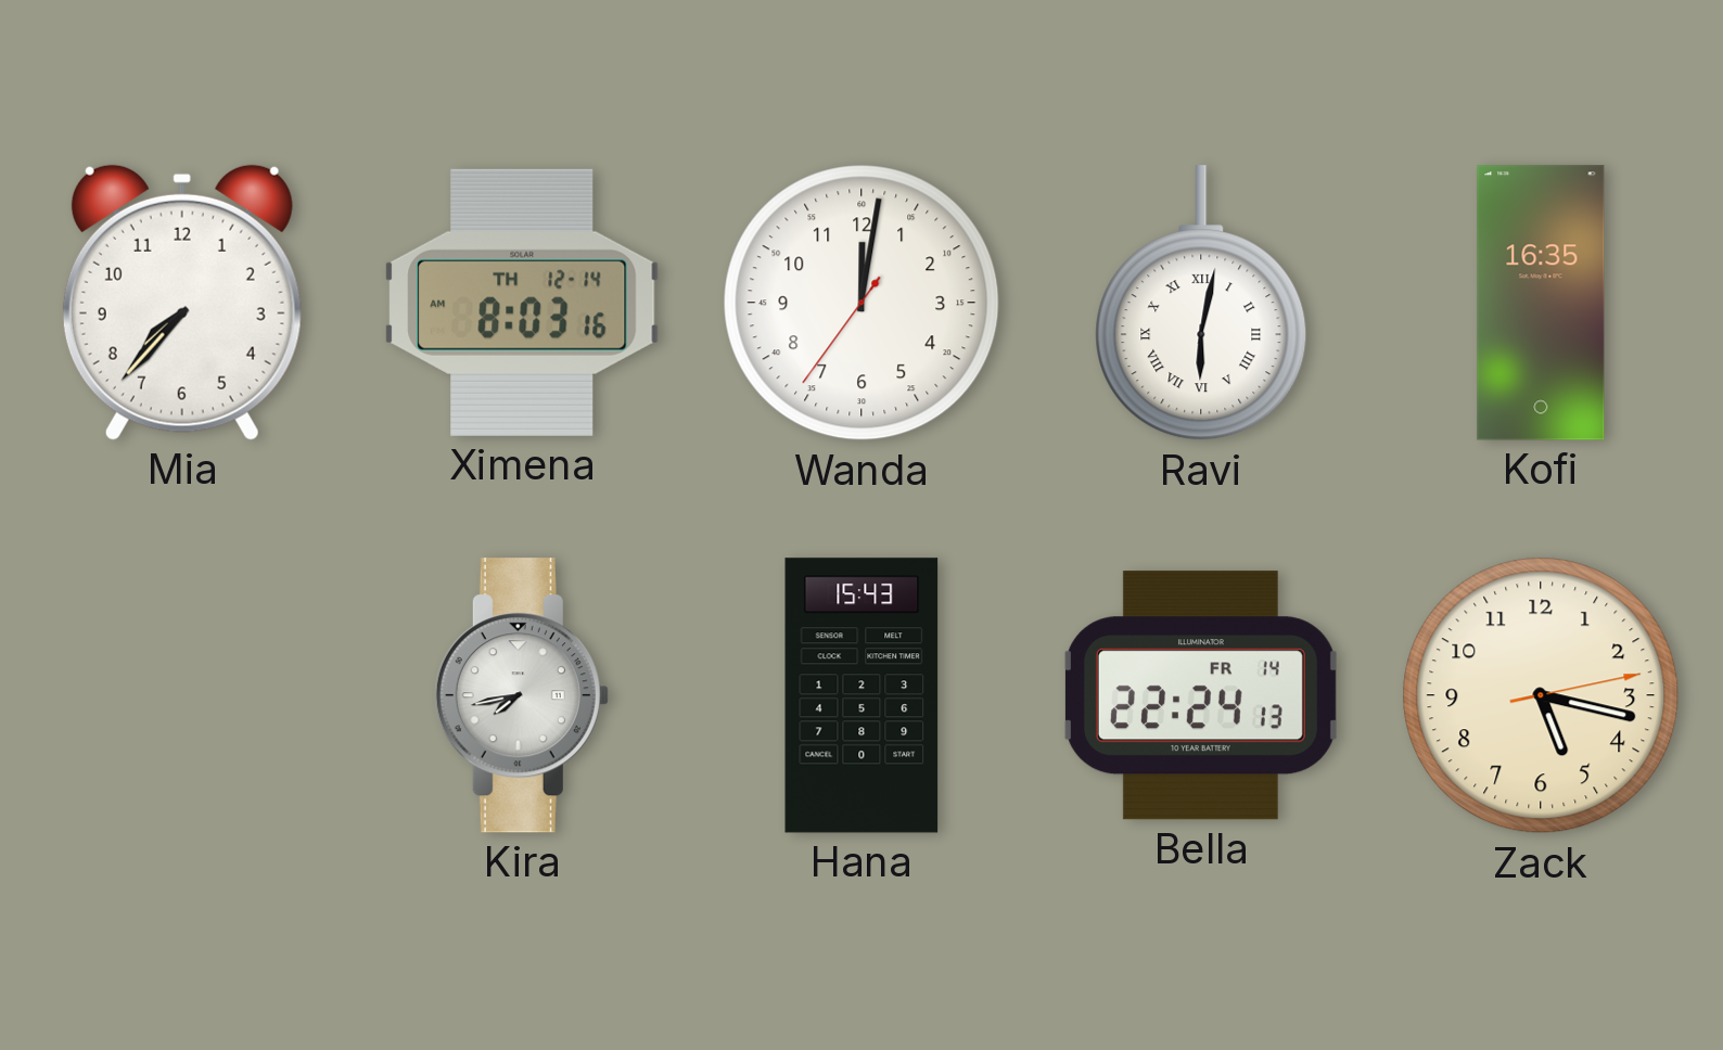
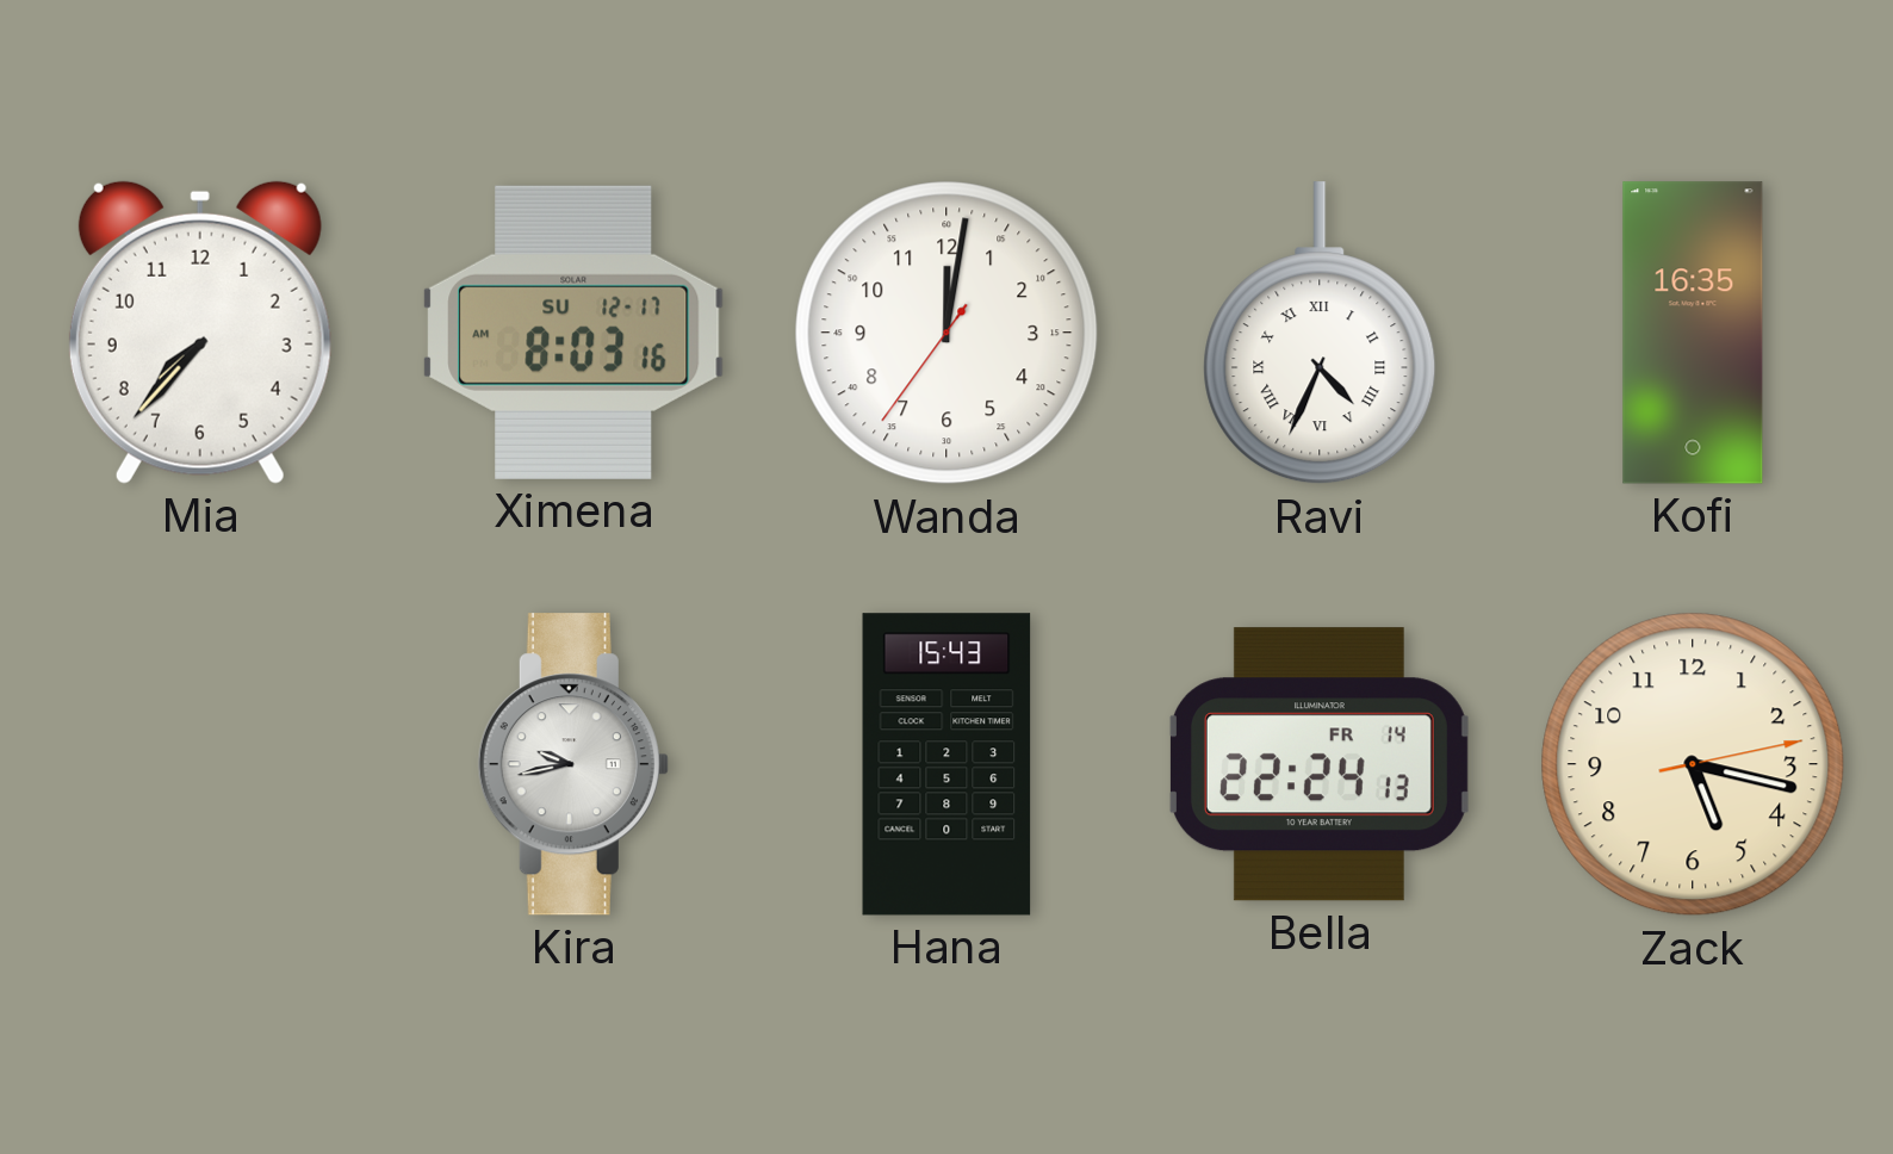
Ximena date: TH 12-14 -> SU 12-17
Ravi: 6:02 -> 4:34
Kira: 7:43 -> 9:43
